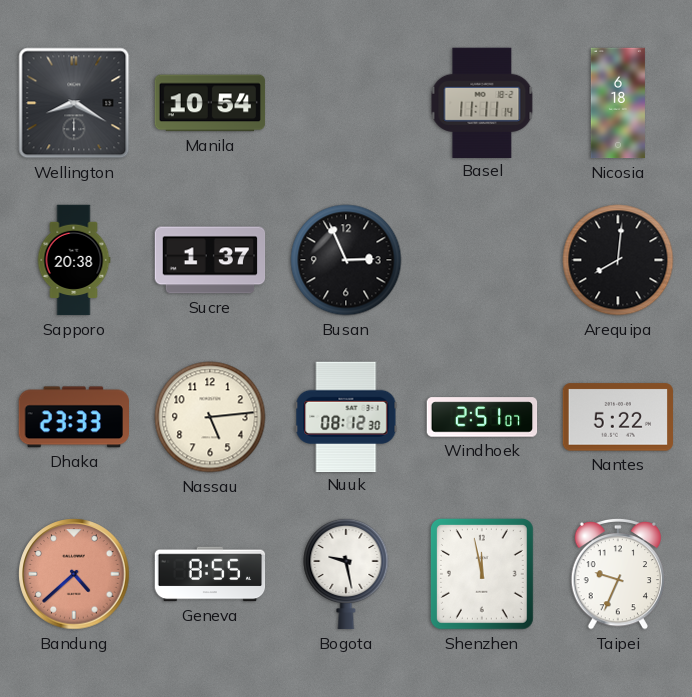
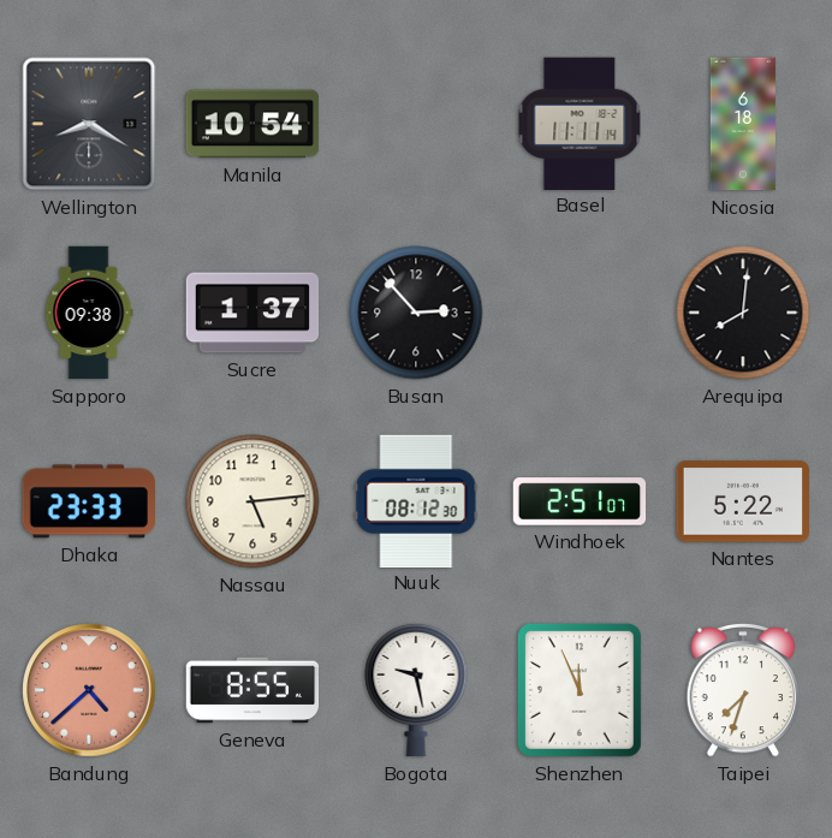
Sapporo: 20:38 -> 09:38
Busan: 2:56 -> 2:53
Shenzhen: 11:58 -> 11:56
Taipei: 9:34 -> 7:33
